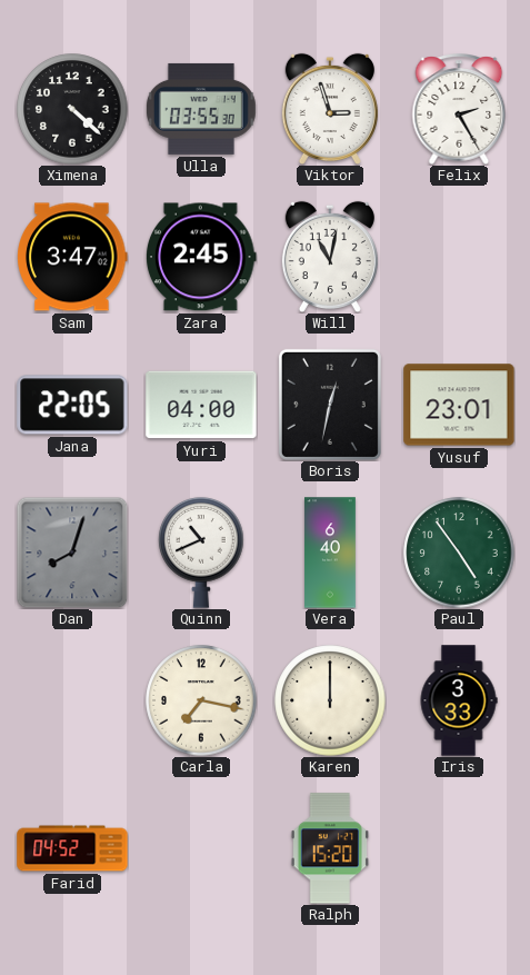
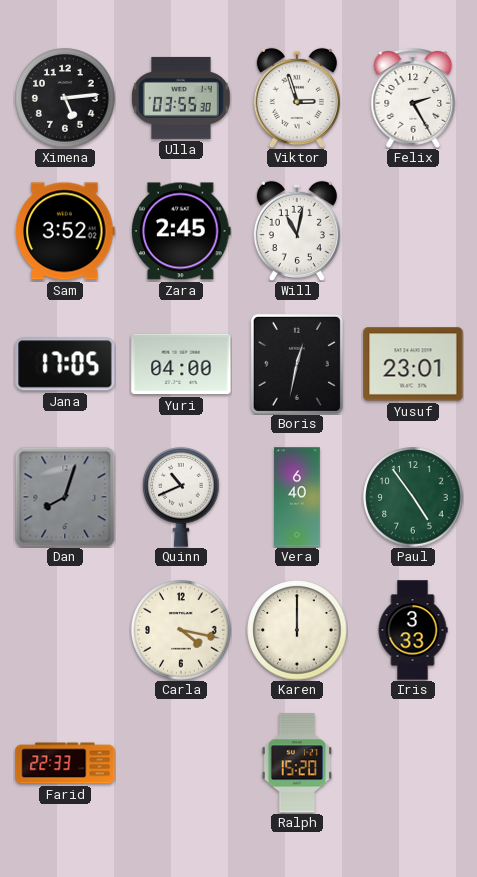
Ximena: 4:22 -> 5:14
Sam: 3:47 -> 3:52
Jana: 22:05 -> 17:05
Carla: 7:17 -> 4:17
Farid: 04:52 -> 22:33
